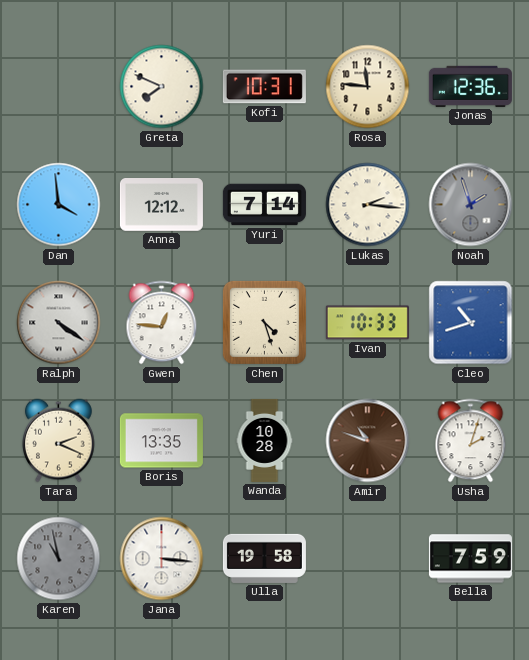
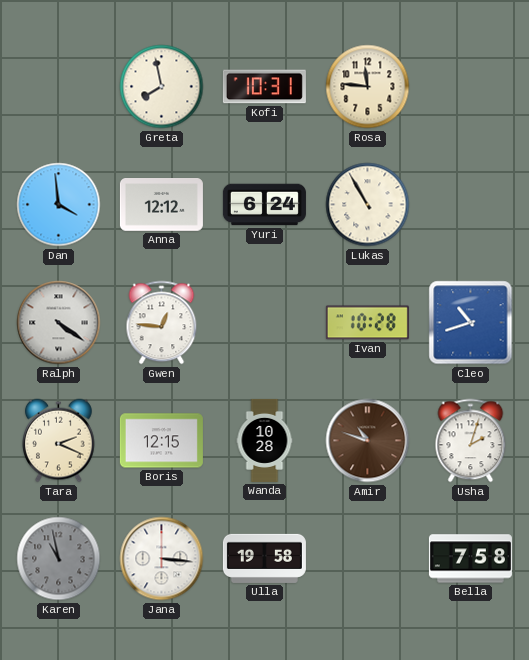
Greta: 7:49 -> 7:58
Jonas: 12:36 -> none
Yuri: 7:14 -> 6:24
Lukas: 2:16 -> 10:55
Noah: 1:57 -> none
Chen: 4:27 -> none
Ivan: 10:33 -> 10:28
Boris: 13:35 -> 12:15
Bella: 7:59 -> 7:58
